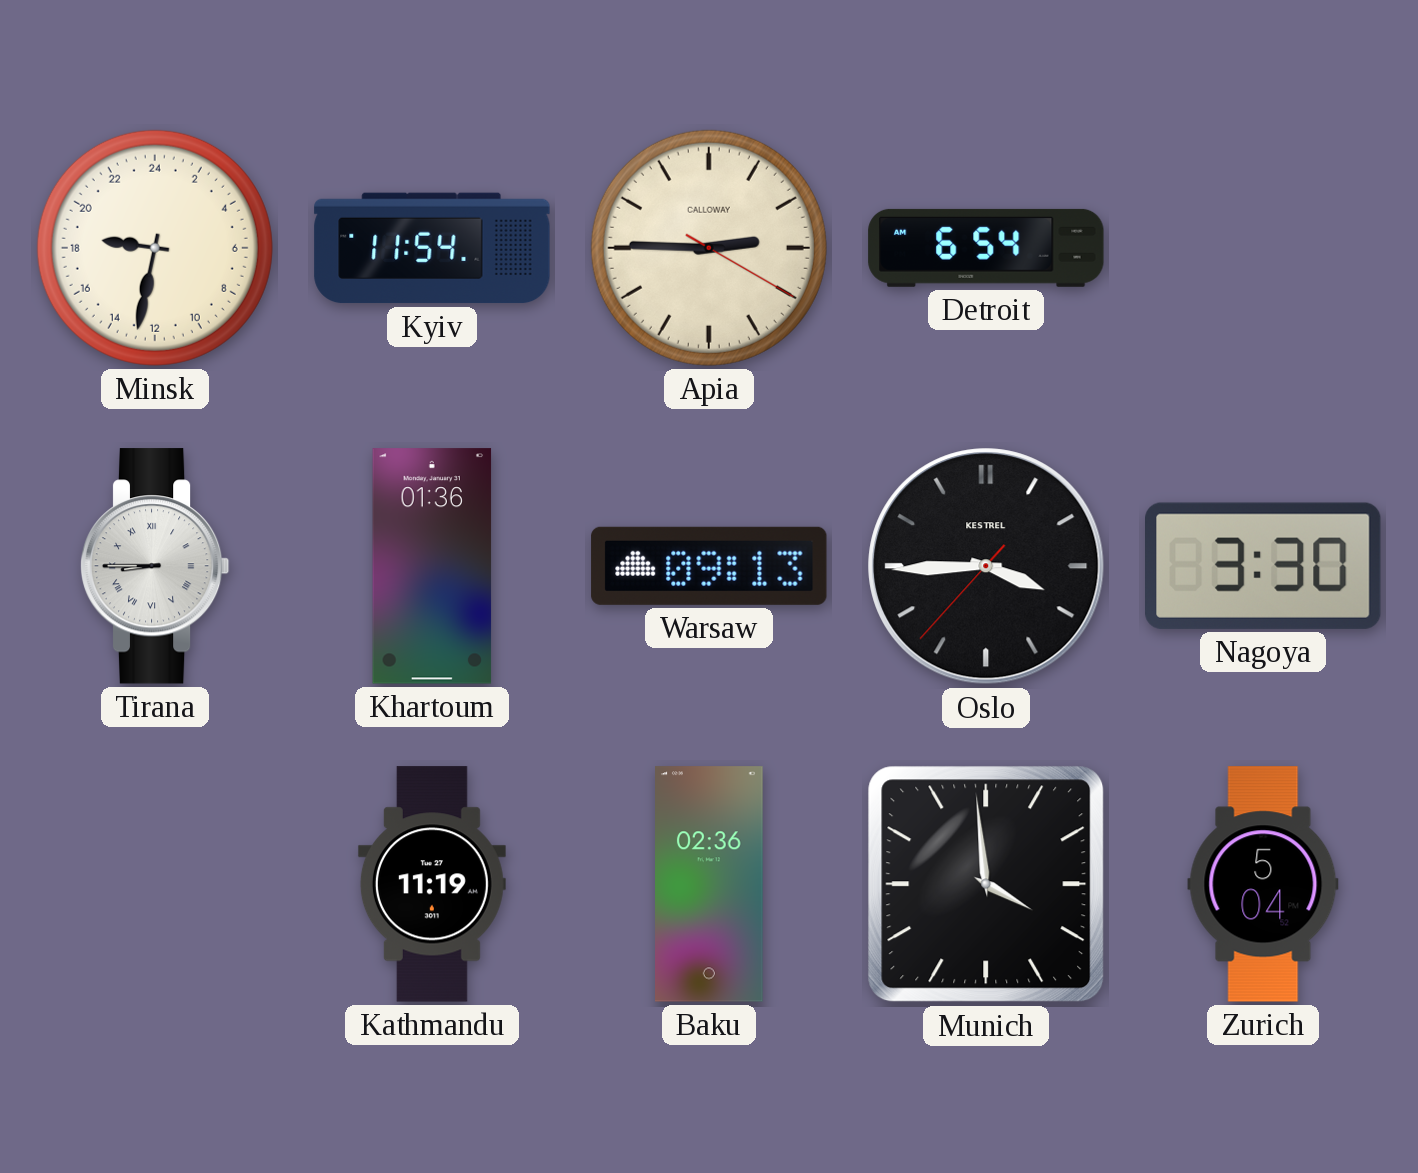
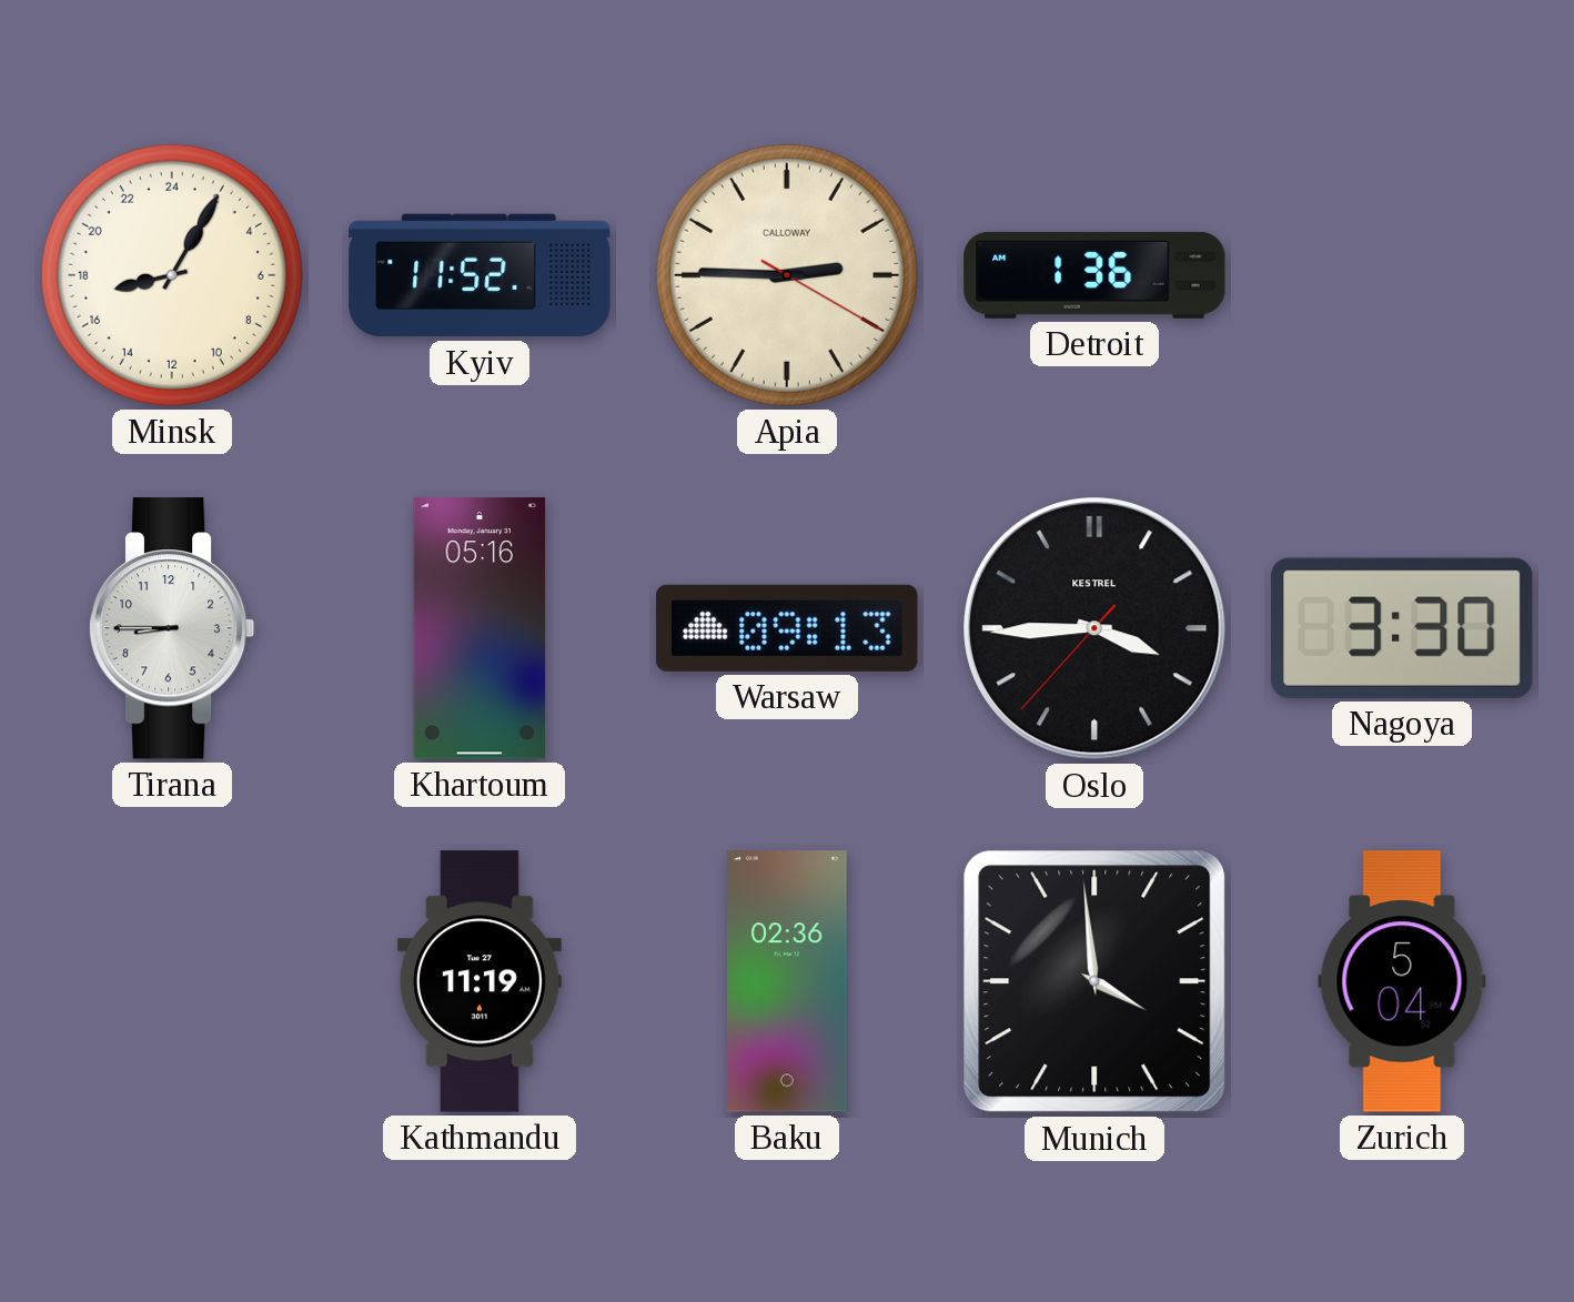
Minsk: 18:32 -> 17:05
Kyiv: 11:54 -> 11:52
Detroit: 6:54 -> 1:36
Tirana numerals: Roman -> Arabic
Khartoum: 01:36 -> 05:16
